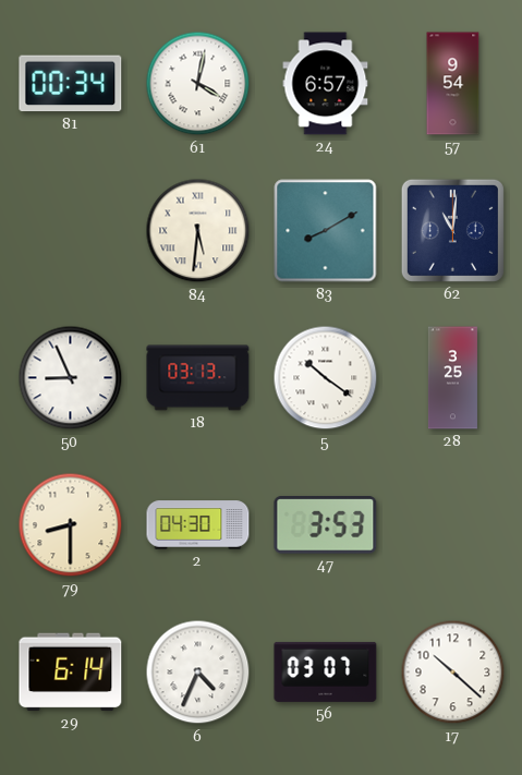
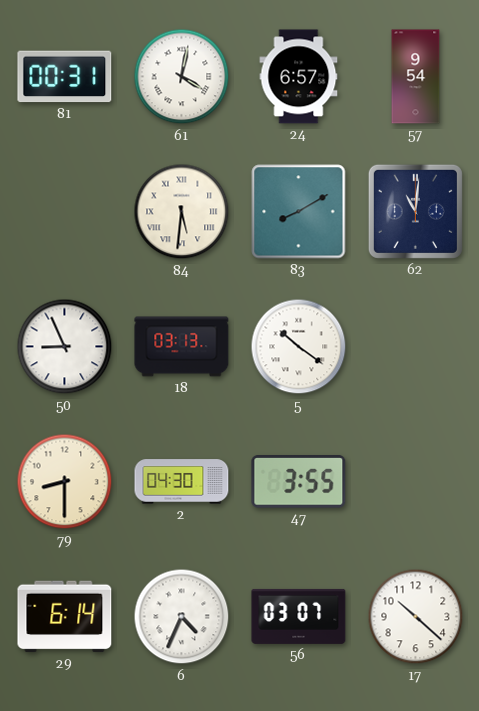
81: 00:34 -> 00:31
28: 3:25 -> none
47: 3:53 -> 3:55
